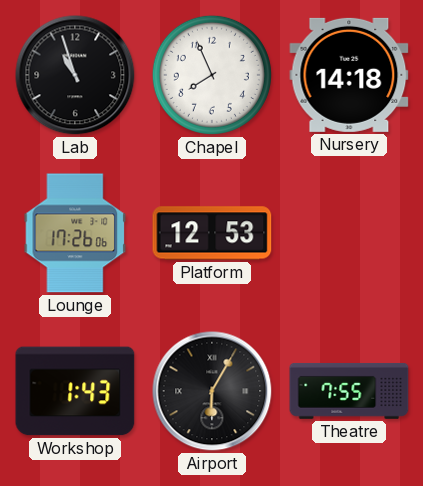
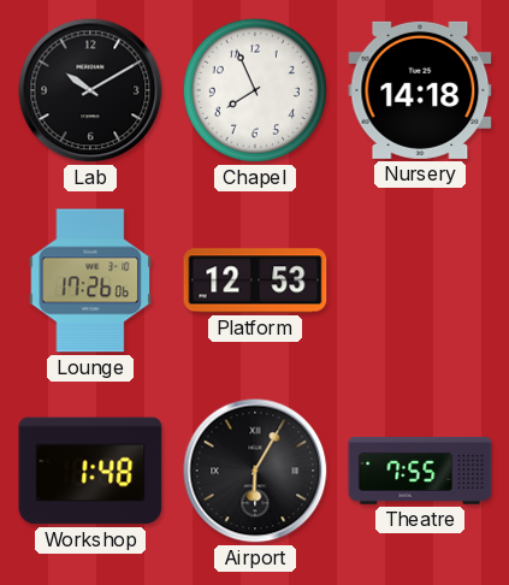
Lab: 10:57 -> 10:10
Workshop: 1:43 -> 1:48
